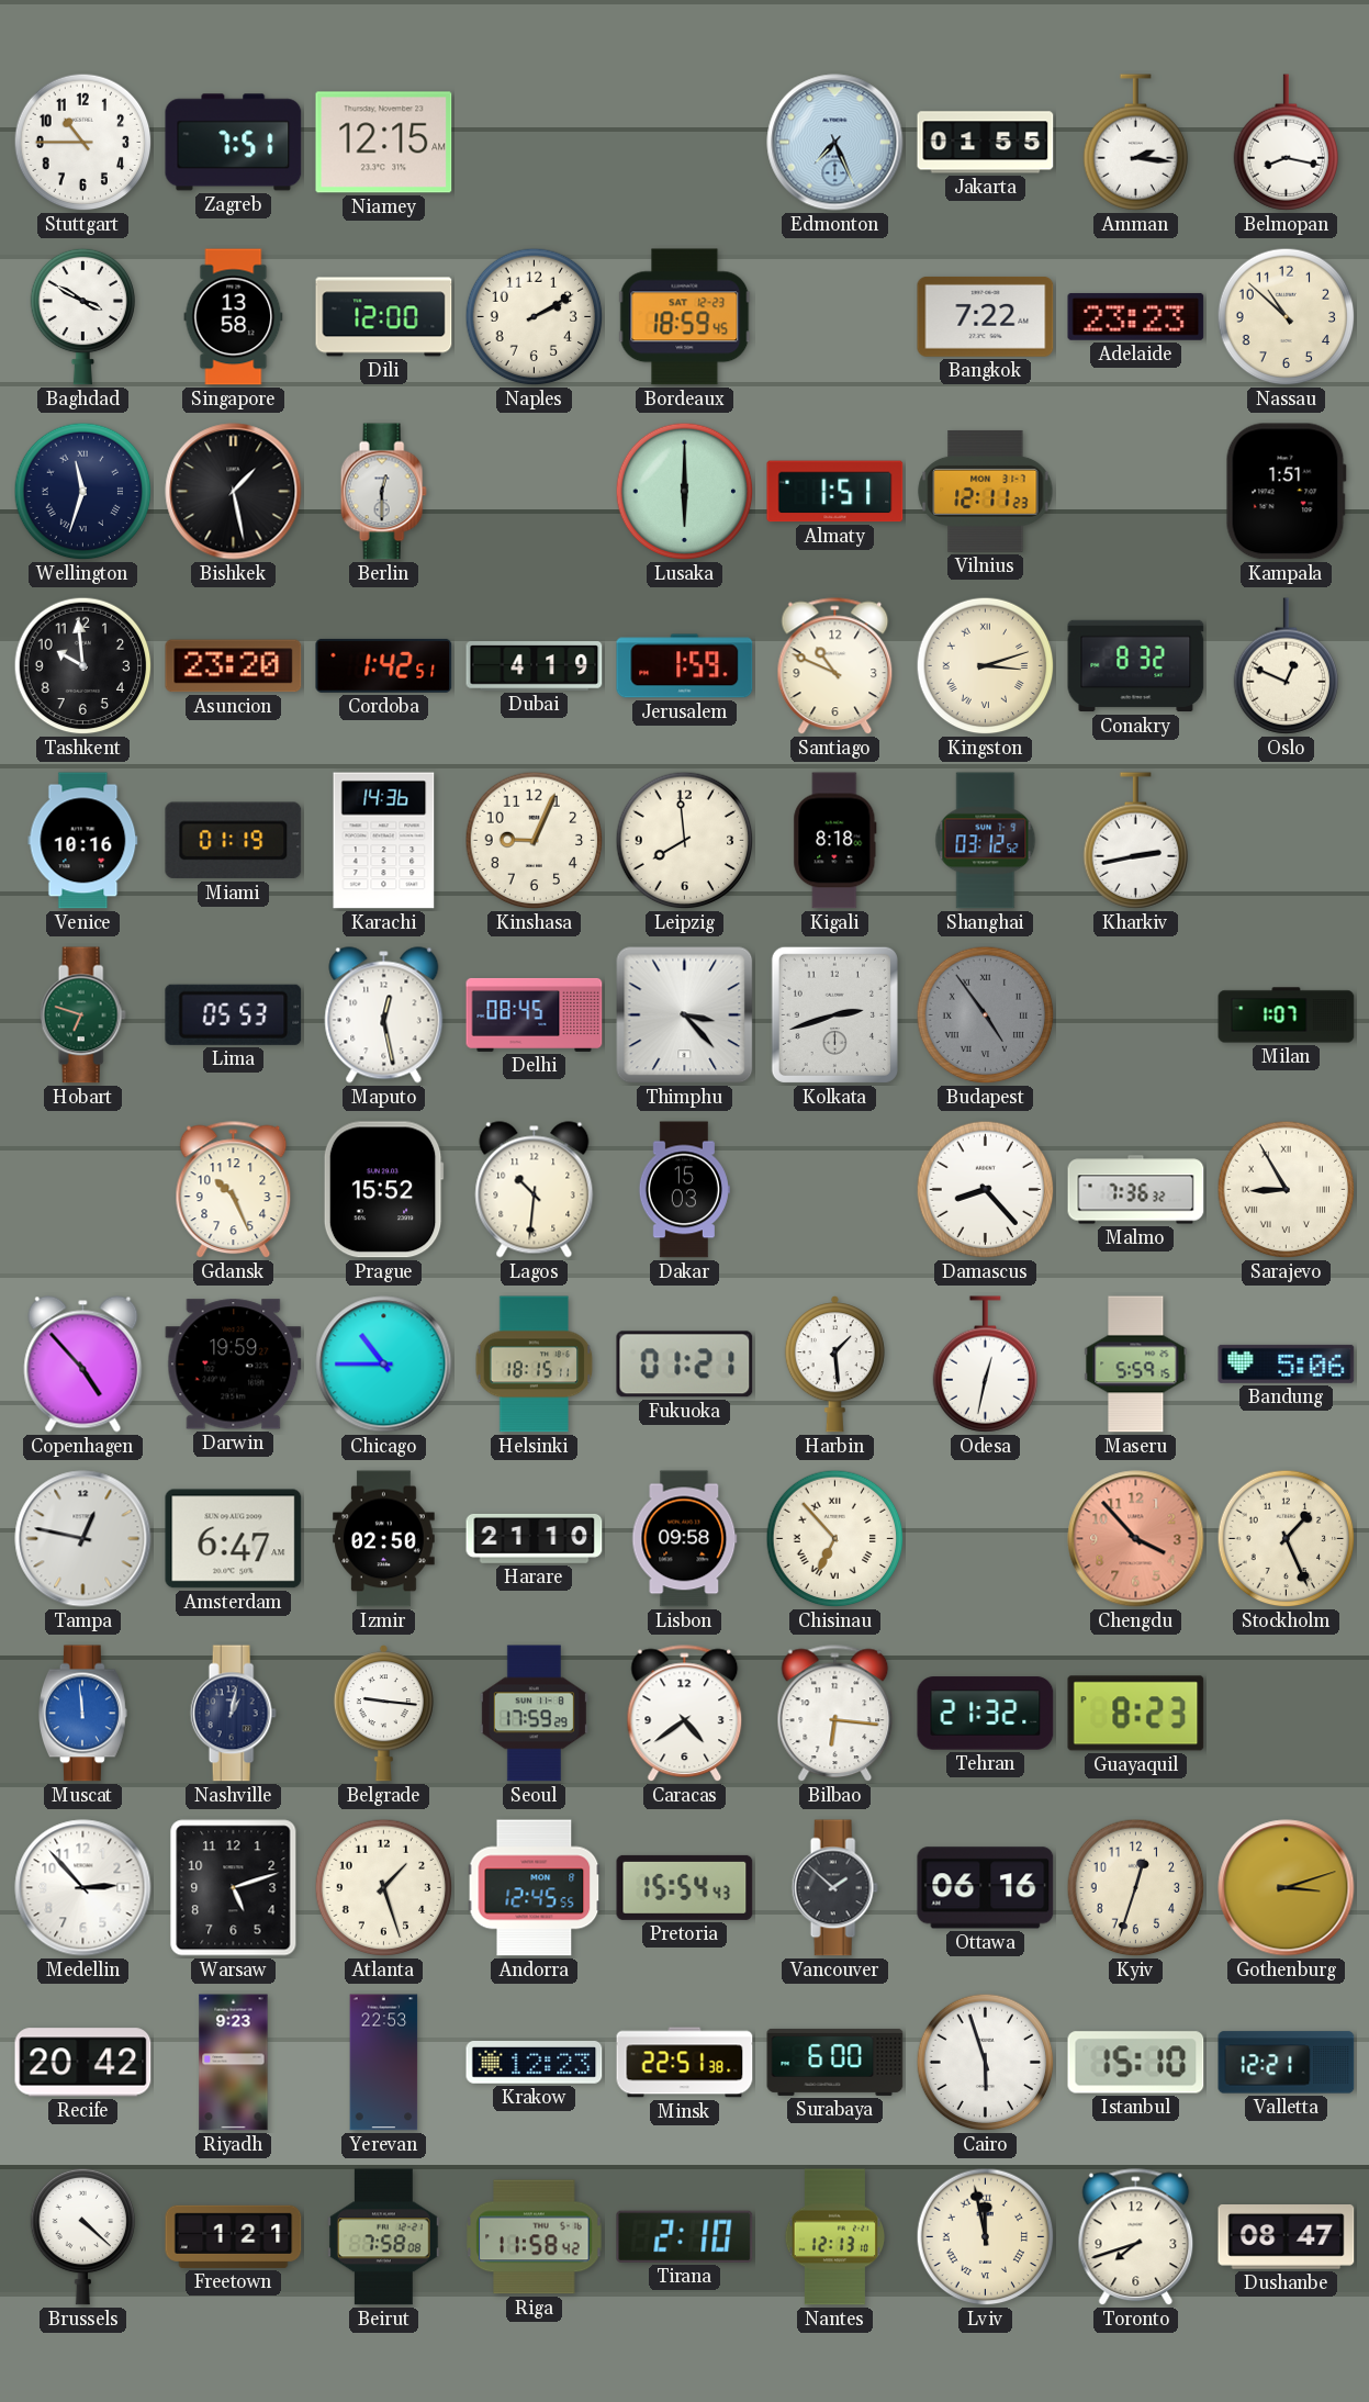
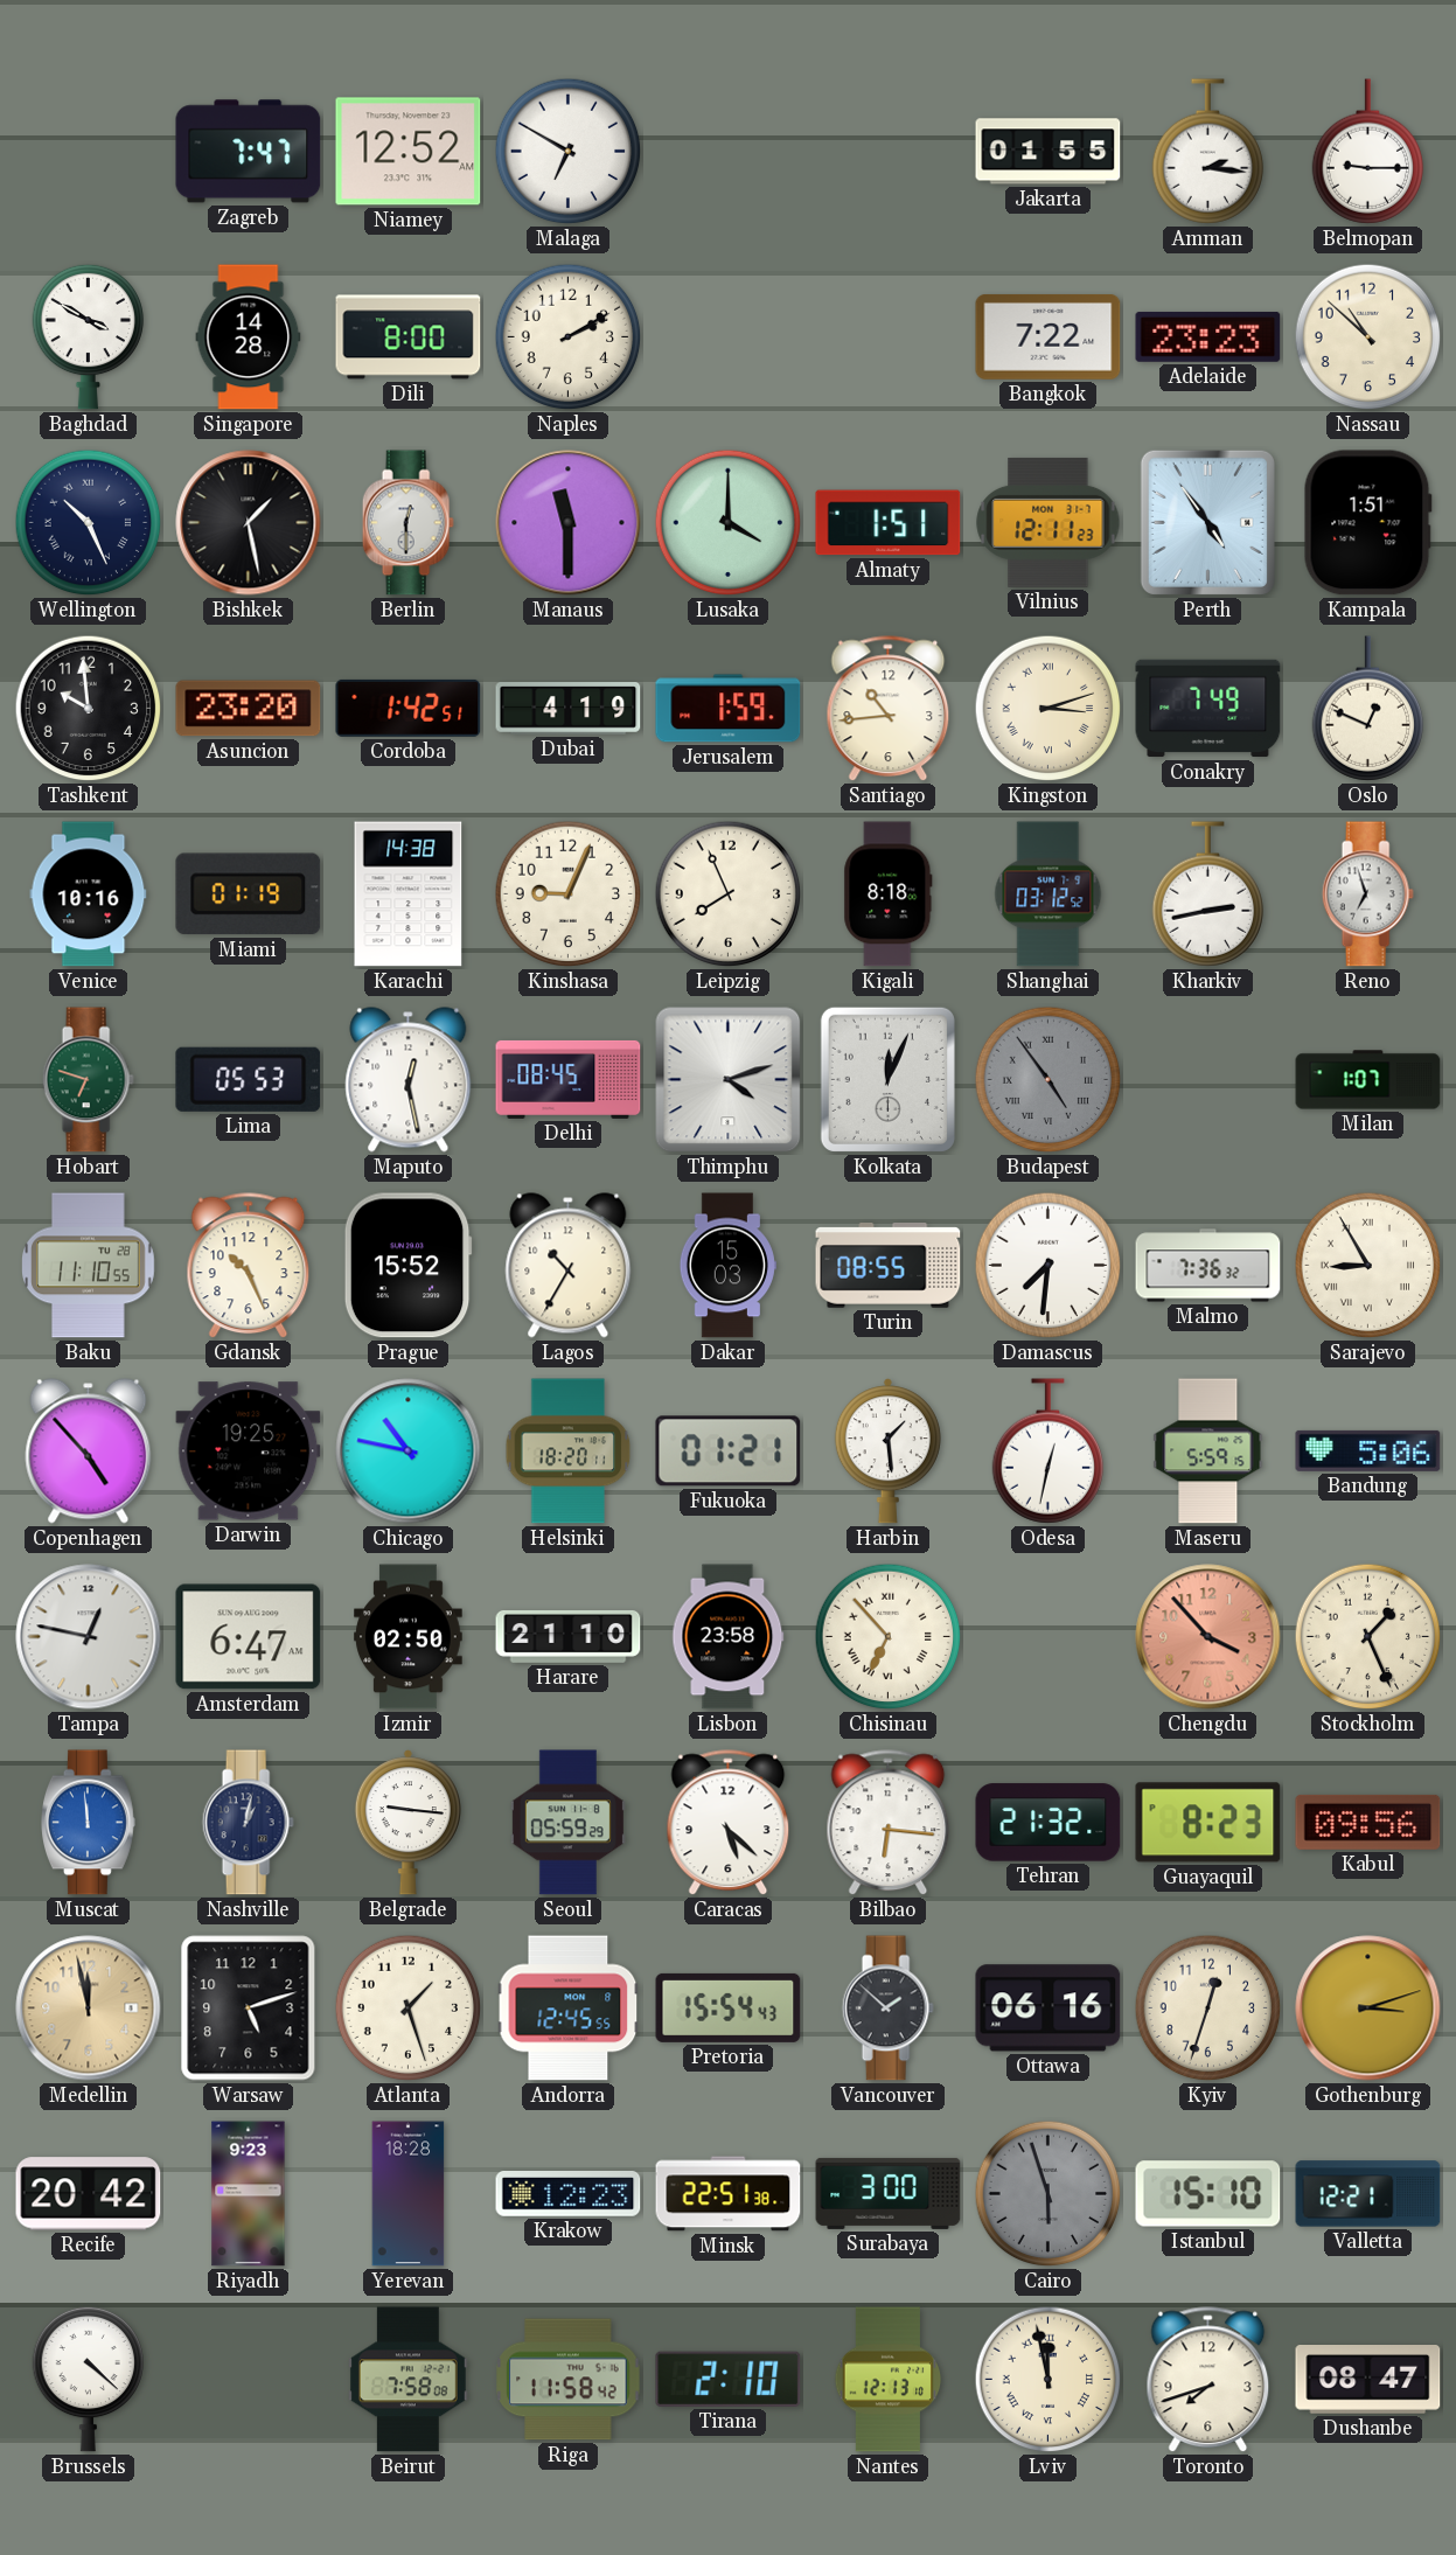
Stuttgart: 10:45 -> none
Zagreb: 7:51 -> 7:47
Niamey: 12:15 -> 12:52
Malaga: none -> 6:50
Edmonton: 7:26 -> none
Belmopan: 8:17 -> 9:15
Singapore: 13:58 -> 14:28
Dili: 12:00 -> 8:00
Bordeaux: 18:59 -> none
Wellington: 11:33 -> 10:26
Manaus: none -> 11:30
Lusaka: 6:00 -> 4:00
Perth: none -> 4:54
Santiago: 10:49 -> 10:44
Conakry: 8:32 -> 7:49
Karachi: 14:36 -> 14:38
Leipzig: 7:59 -> 7:56
Reno: none -> 6:57
Thimphu: 3:23 -> 4:12
Kolkata: 2:42 -> 12:04
Baku: none -> 11:10
Lagos: 10:31 -> 10:35
Turin: none -> 08:55
Damascus: 8:23 -> 7:31
Darwin: 19:59 -> 19:25
Chicago: 10:45 -> 10:47
Helsinki: 18:15 -> 18:20
Lisbon: 09:58 -> 23:58
Seoul: 17:59 -> 05:59
Caracas: 4:39 -> 5:22
Kabul: none -> 09:56
Medellin: 2:53 -> 11:58
Medellin dial: white -> champagne
Yerevan: 22:53 -> 18:28
Surabaya: 6:00 -> 3:00
Cairo dial: white -> grey
Freetown: 1:21 -> none
